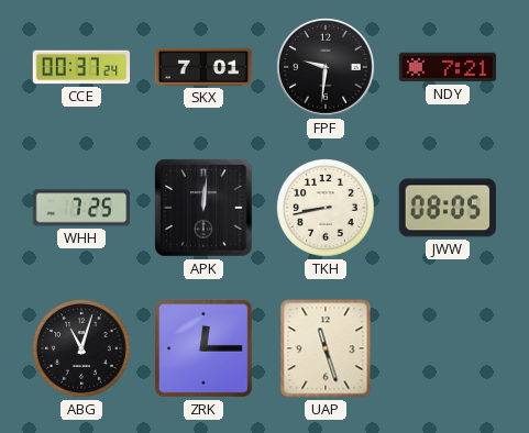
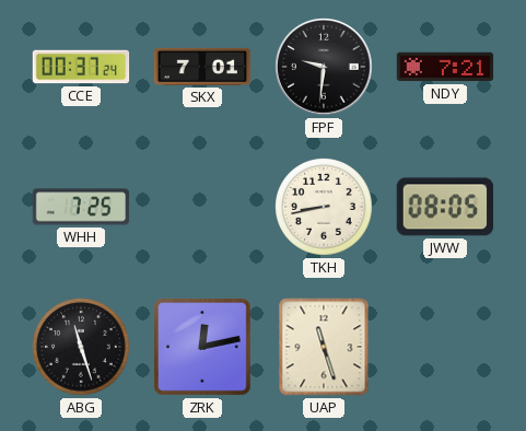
APK: 12:01 -> none
ABG: 11:03 -> 11:27
ZRK: 12:15 -> 12:13
